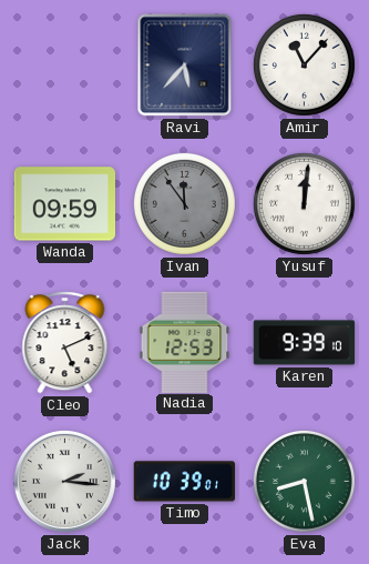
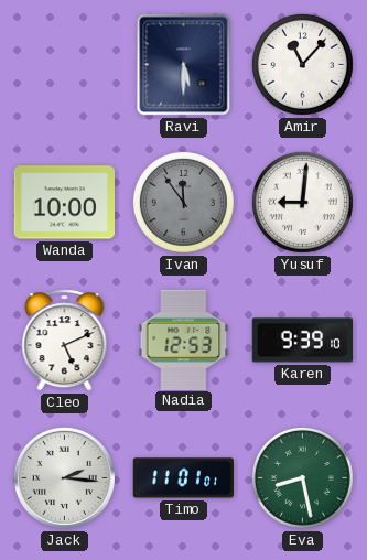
Ravi: 5:37 -> 5:30
Wanda: 09:59 -> 10:00
Yusuf: 12:01 -> 9:01
Timo: 10:39 -> 11:01
